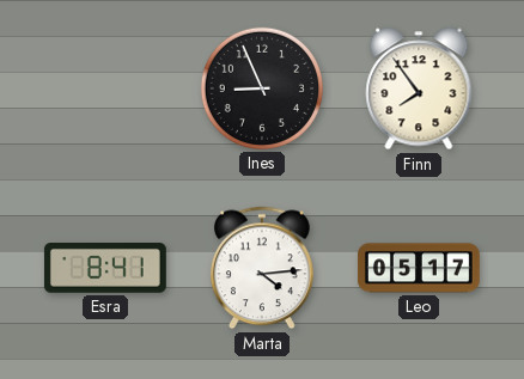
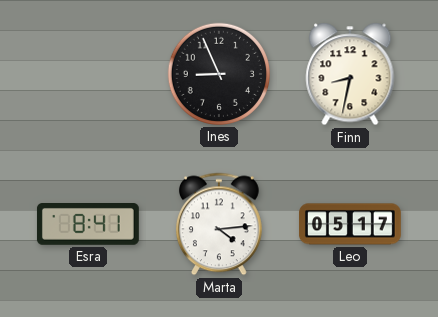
Finn: 7:54 -> 8:32
